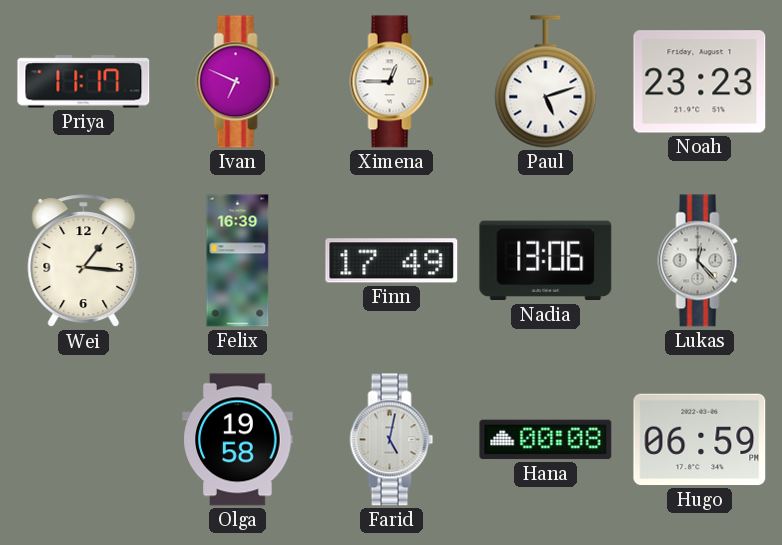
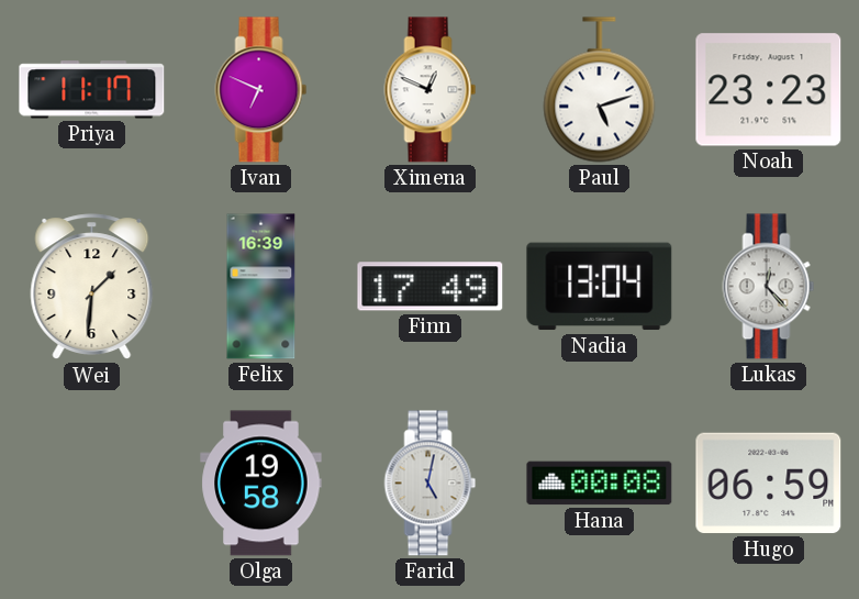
Ximena: 12:45 -> 12:49
Wei: 1:16 -> 1:31
Nadia: 13:06 -> 13:04
